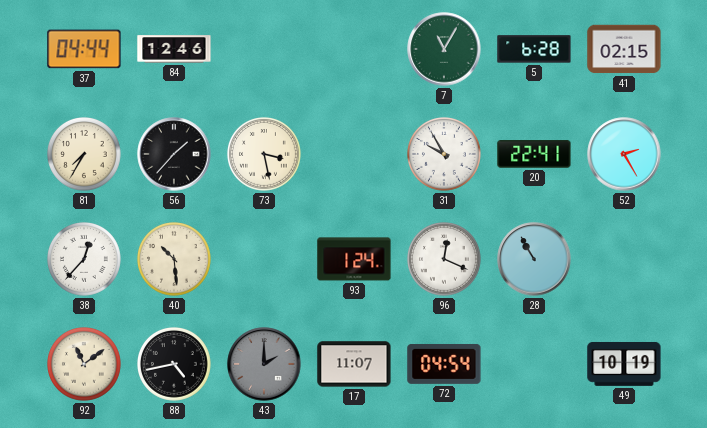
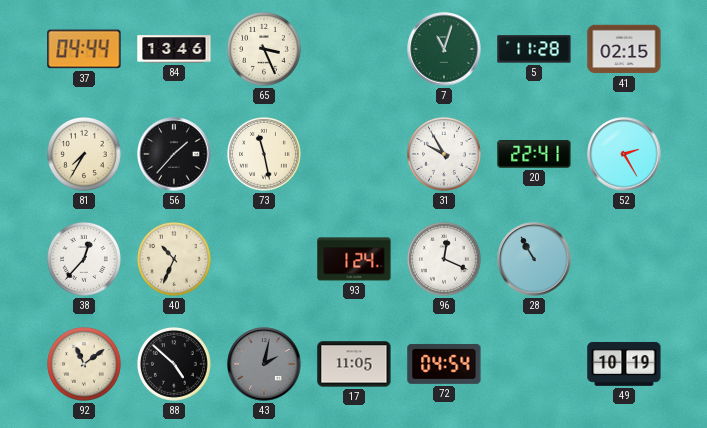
84: 12:46 -> 13:46
65: none -> 3:26
7: 11:05 -> 11:03
5: 6:28 -> 11:28
73: 3:28 -> 11:28
40: 10:29 -> 10:34
88: 4:43 -> 4:52
43: 2:00 -> 2:02
17: 11:07 -> 11:05
